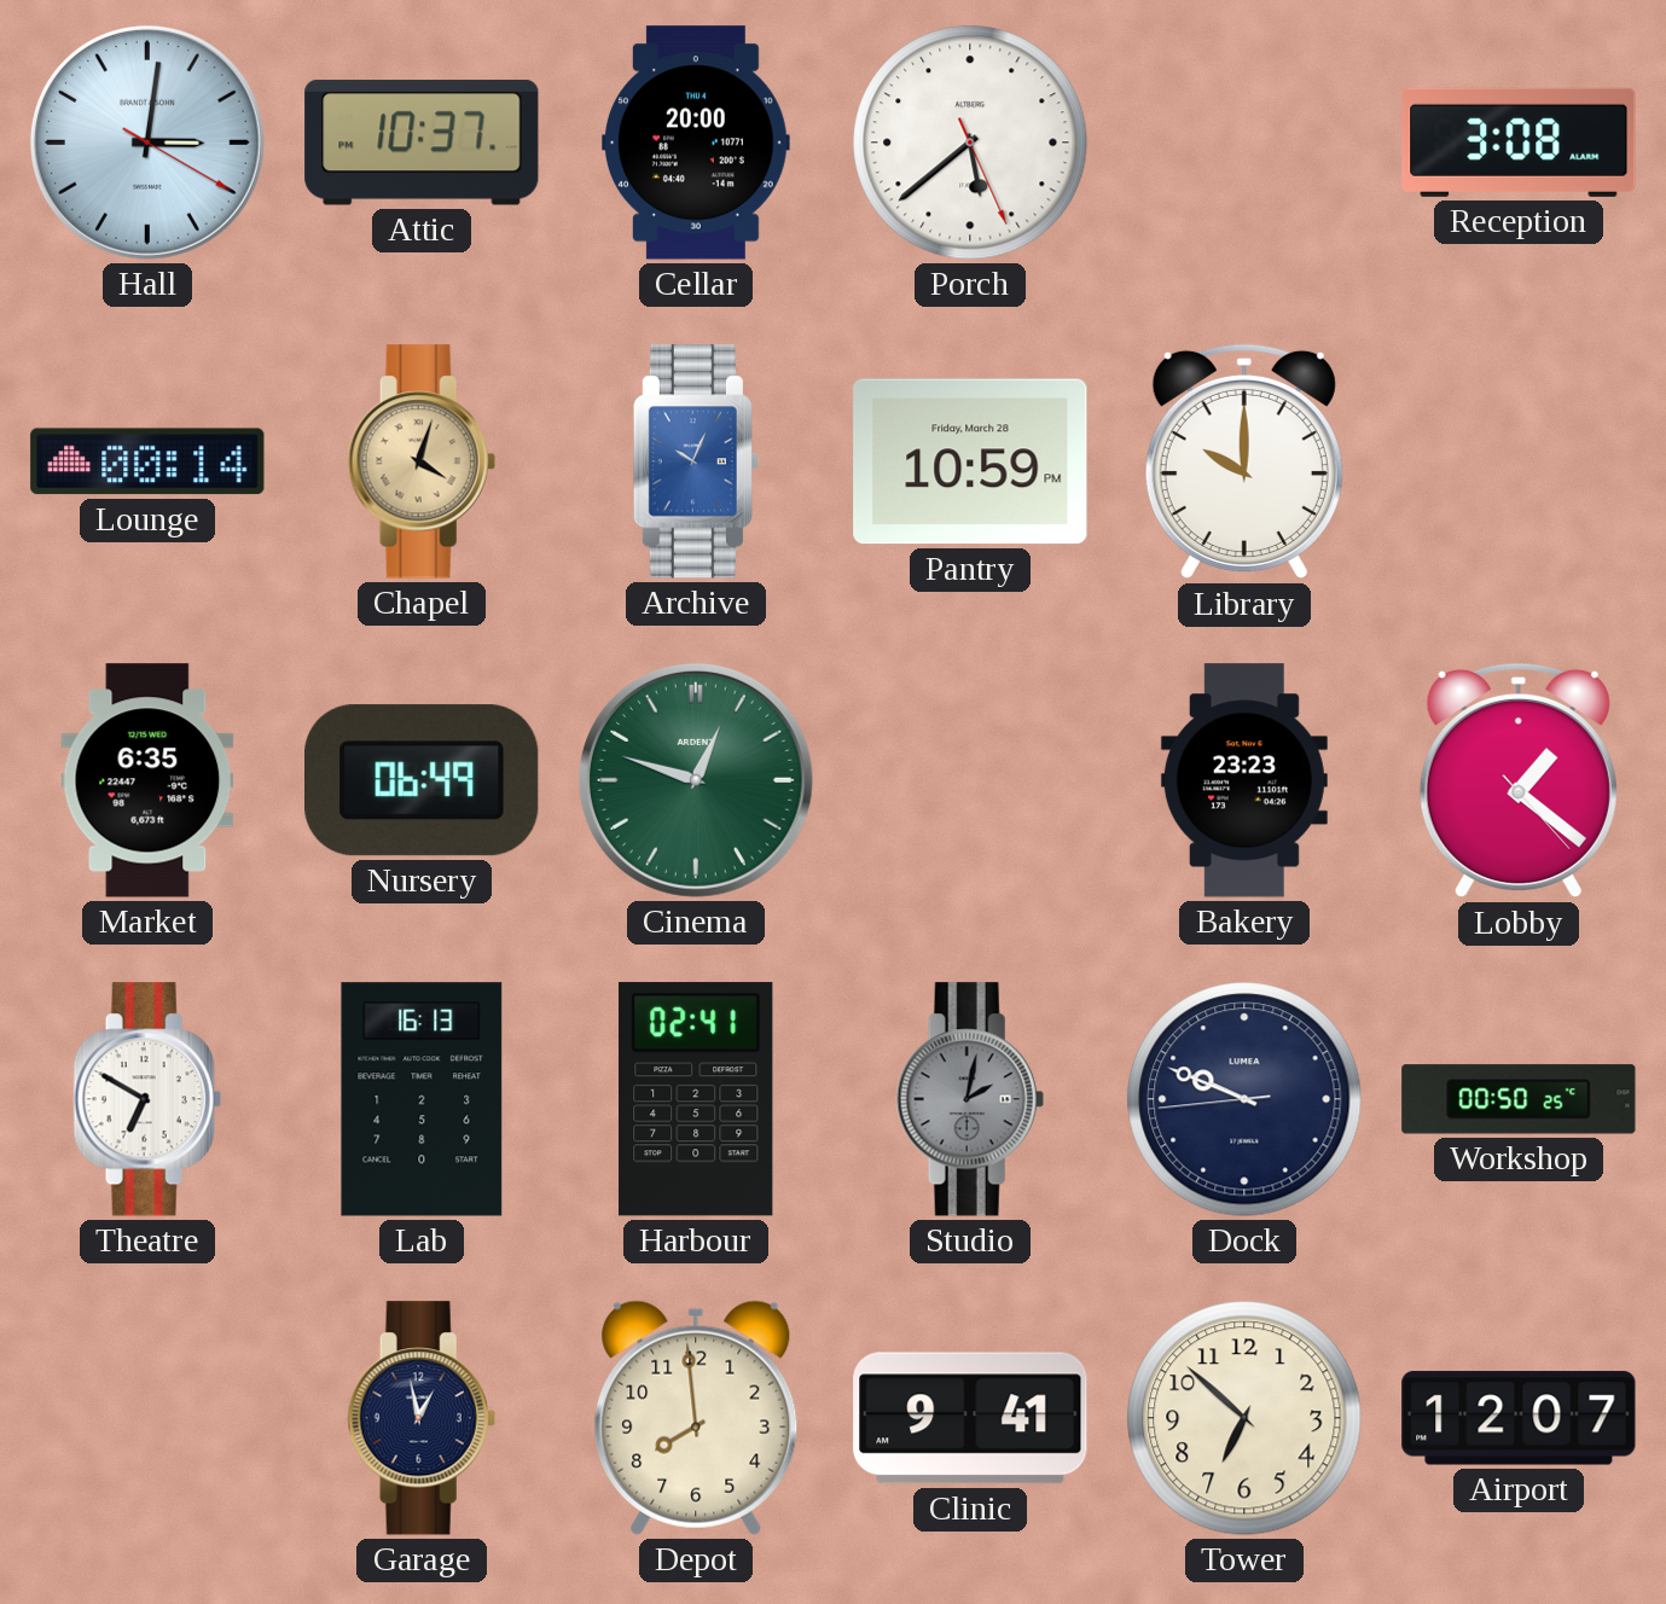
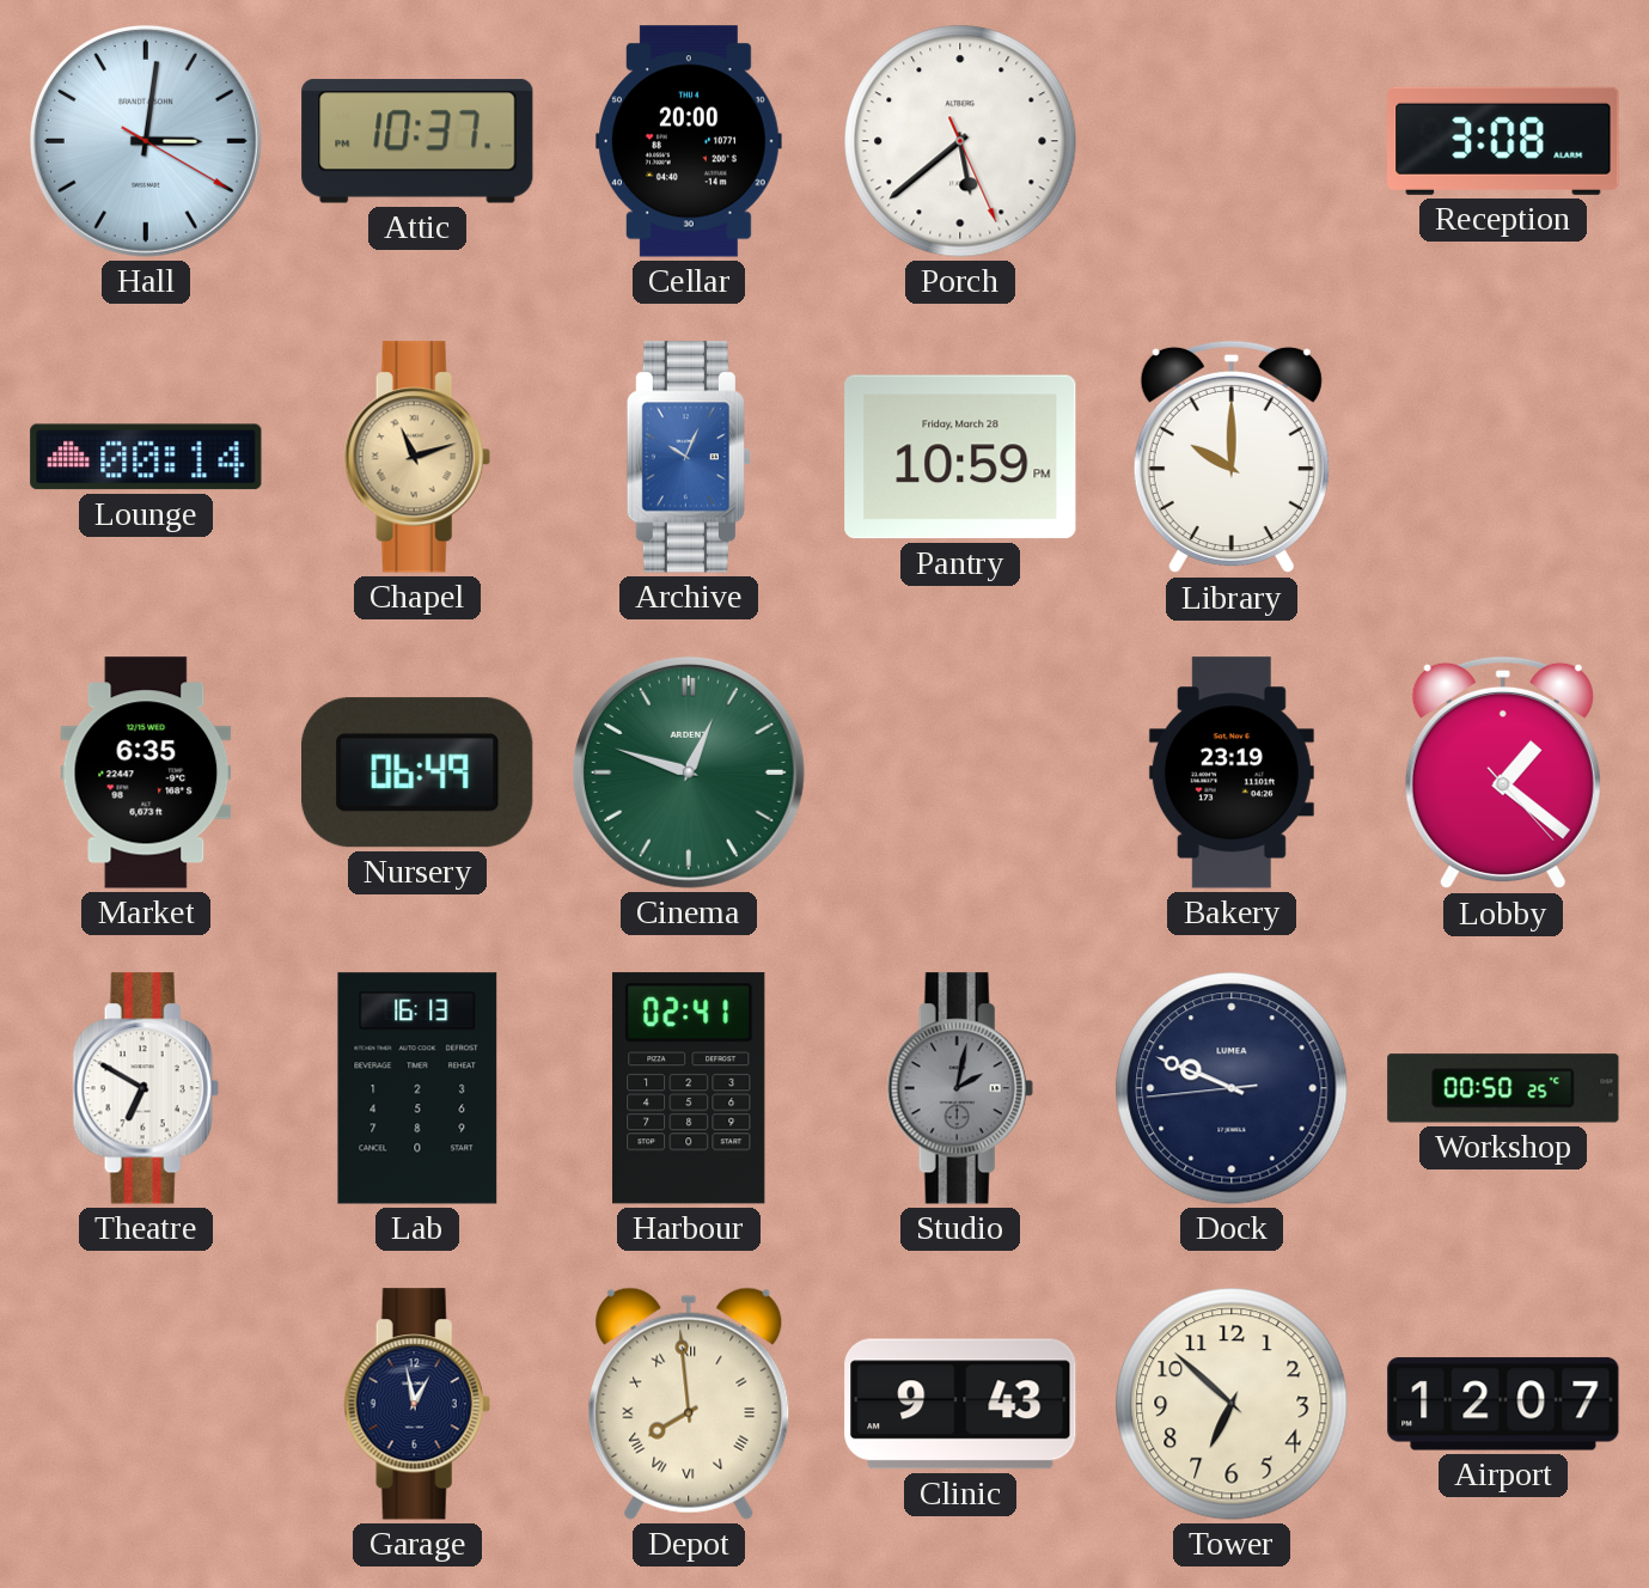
Chapel: 4:03 -> 11:12
Bakery: 23:23 -> 23:19
Depot numerals: Arabic -> Roman
Clinic: 9:41 -> 9:43
